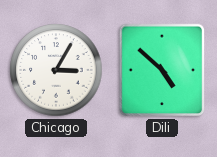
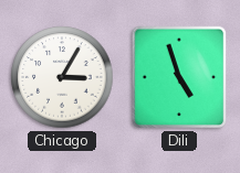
Dili: 4:52 -> 4:57
